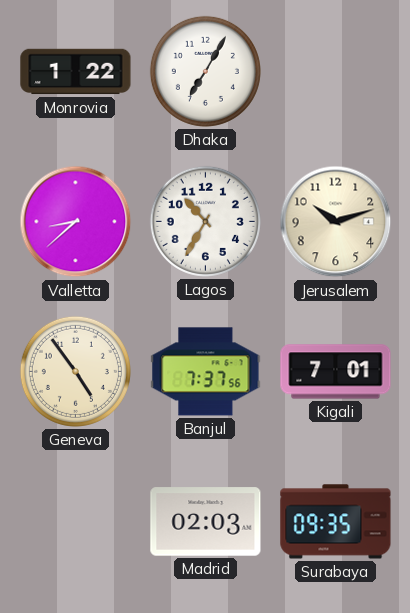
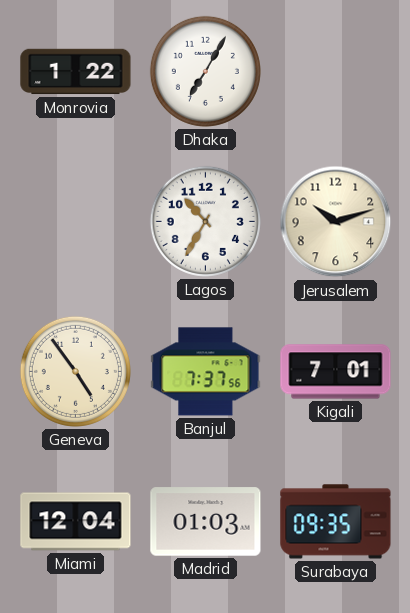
Valletta: 8:38 -> none
Miami: none -> 12:04
Madrid: 02:03 -> 01:03
